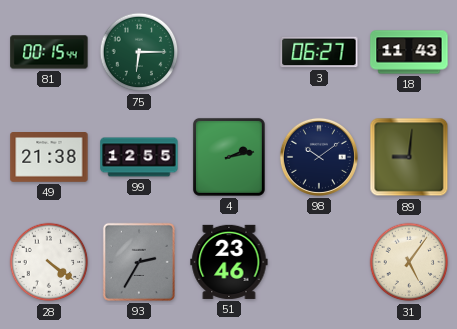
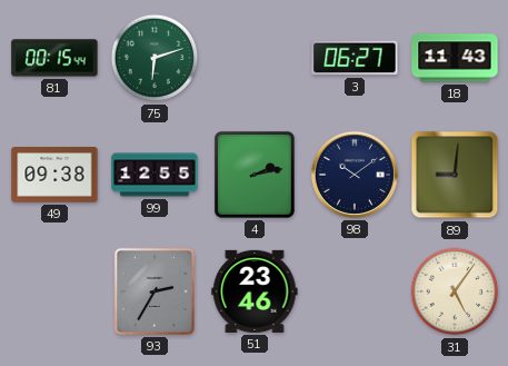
75: 6:15 -> 6:12
49: 21:38 -> 09:38
28: 4:21 -> none
